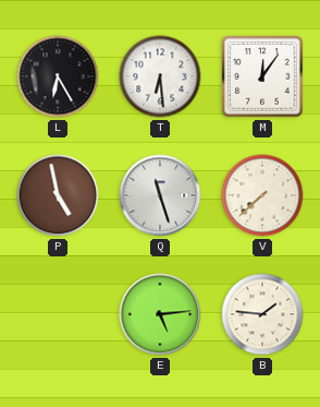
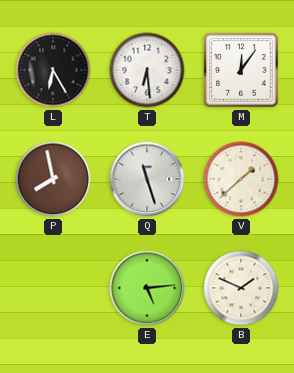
P: 4:58 -> 7:58
V: 7:38 -> 1:38
B: 1:46 -> 1:49
